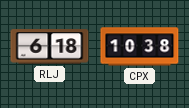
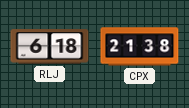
CPX: 10:38 -> 21:38
